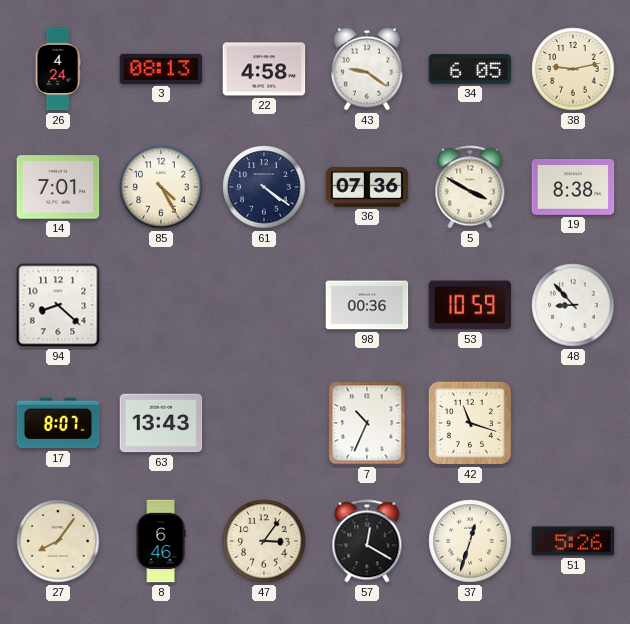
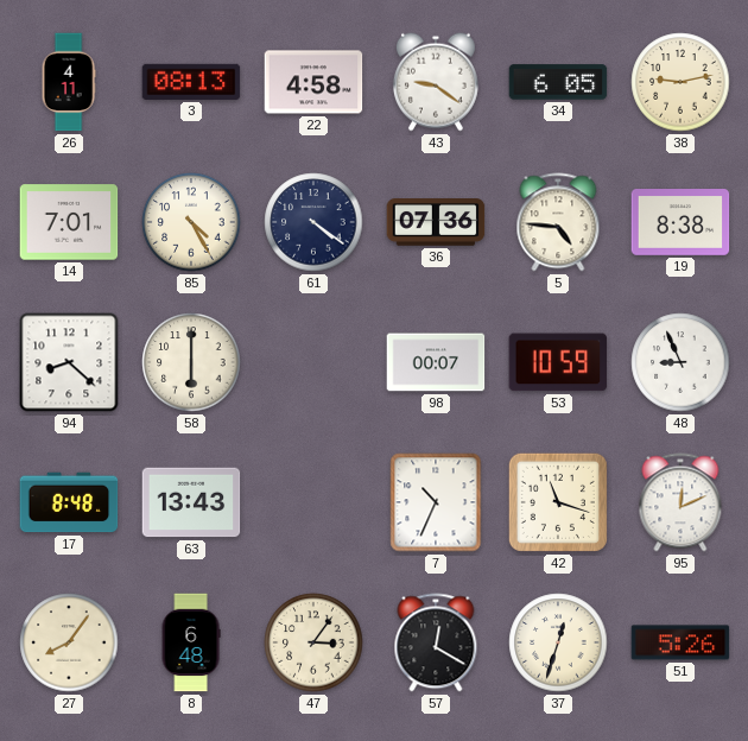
26: 4:24 -> 4:11
5: 3:50 -> 4:46
58: none -> 6:00
98: 00:36 -> 00:07
48: 8:53 -> 8:56
17: 8:07 -> 8:48
95: none -> 12:11
8: 6:46 -> 6:48
